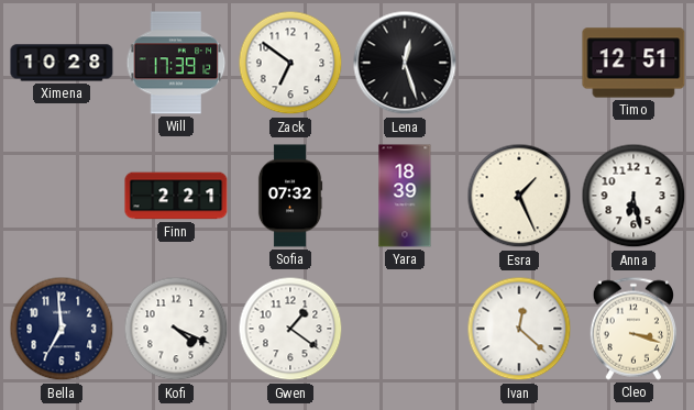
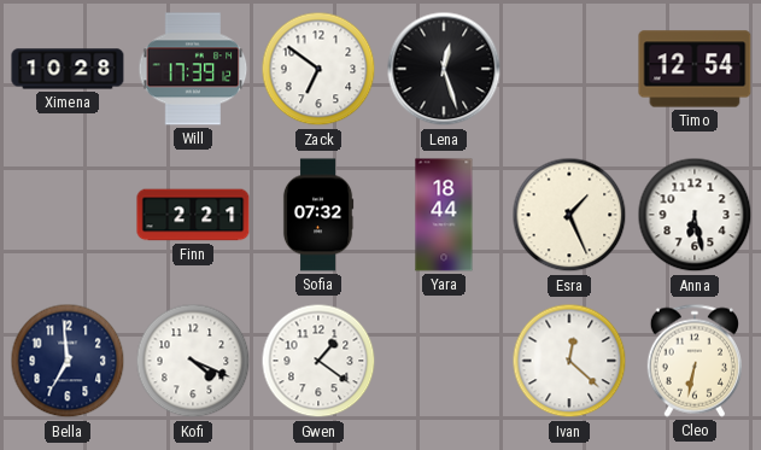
Timo: 12:51 -> 12:54
Yara: 18:39 -> 18:44
Cleo: 3:18 -> 6:32
